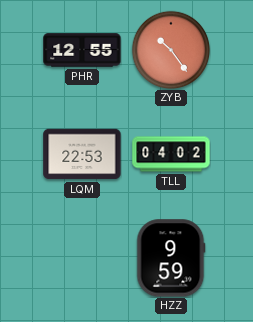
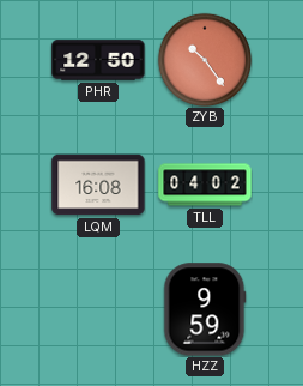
PHR: 12:55 -> 12:50
LQM: 22:53 -> 16:08
